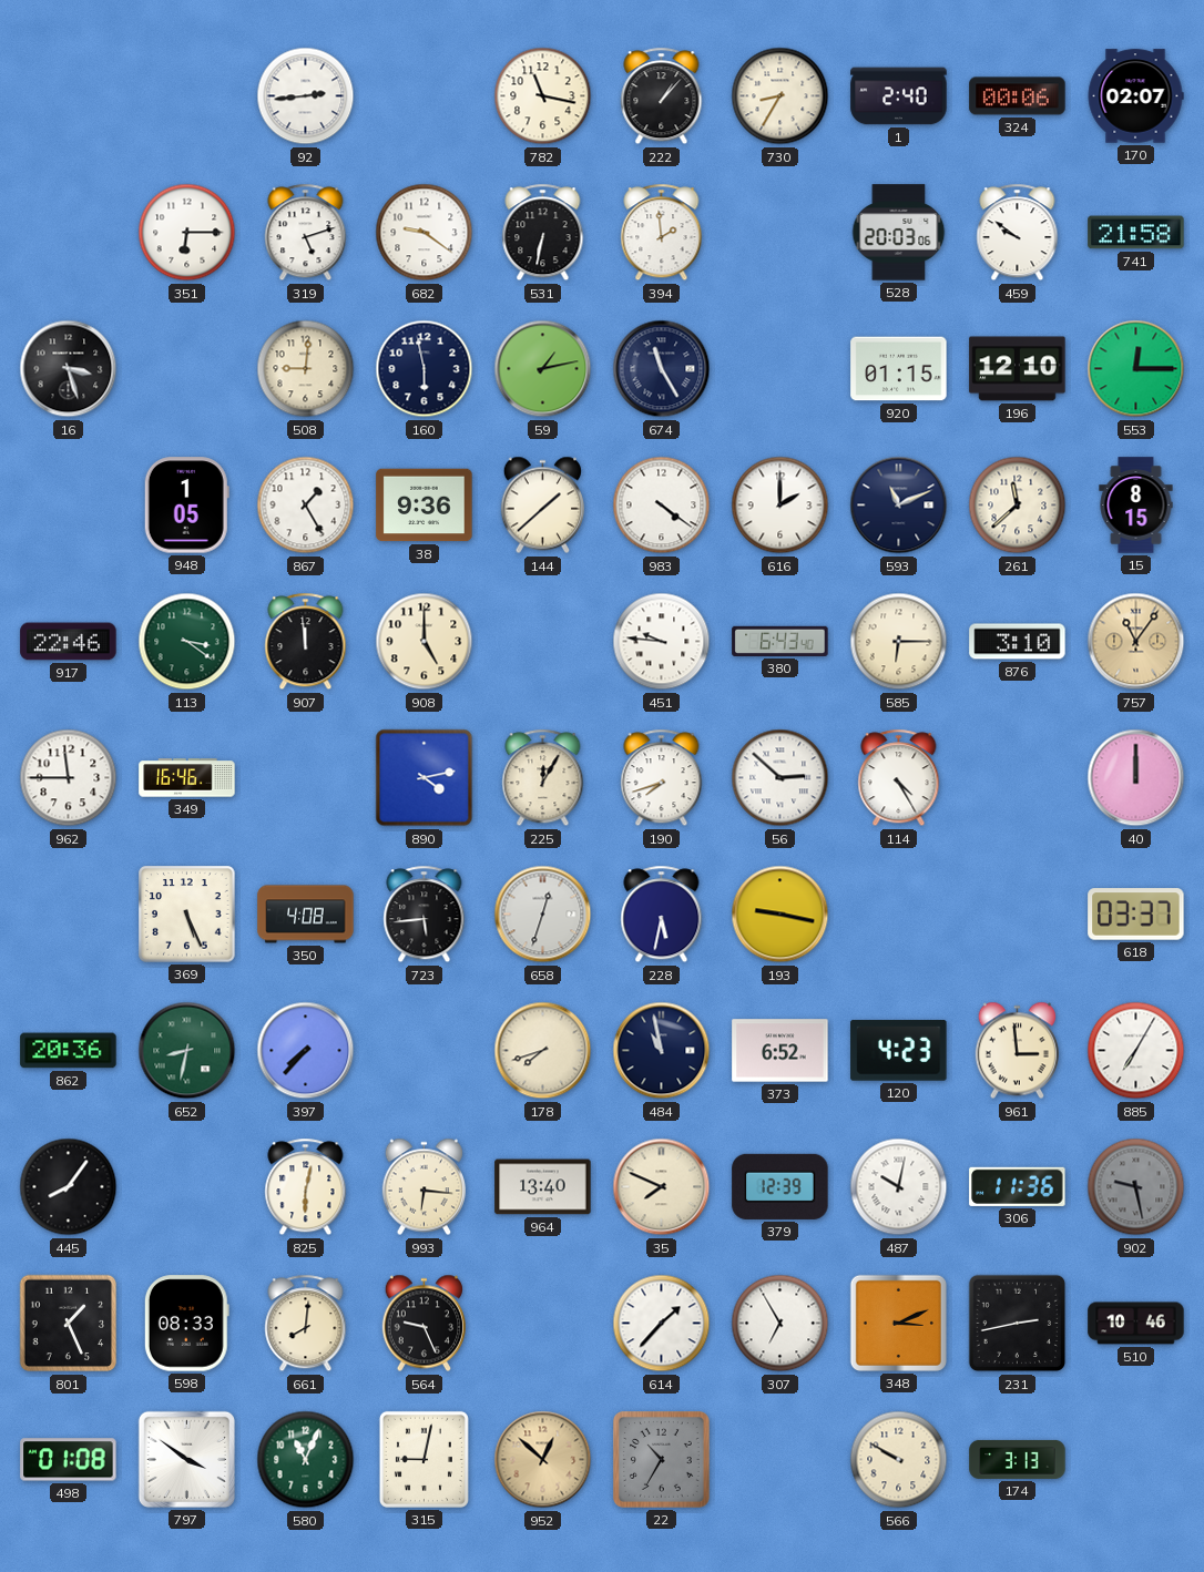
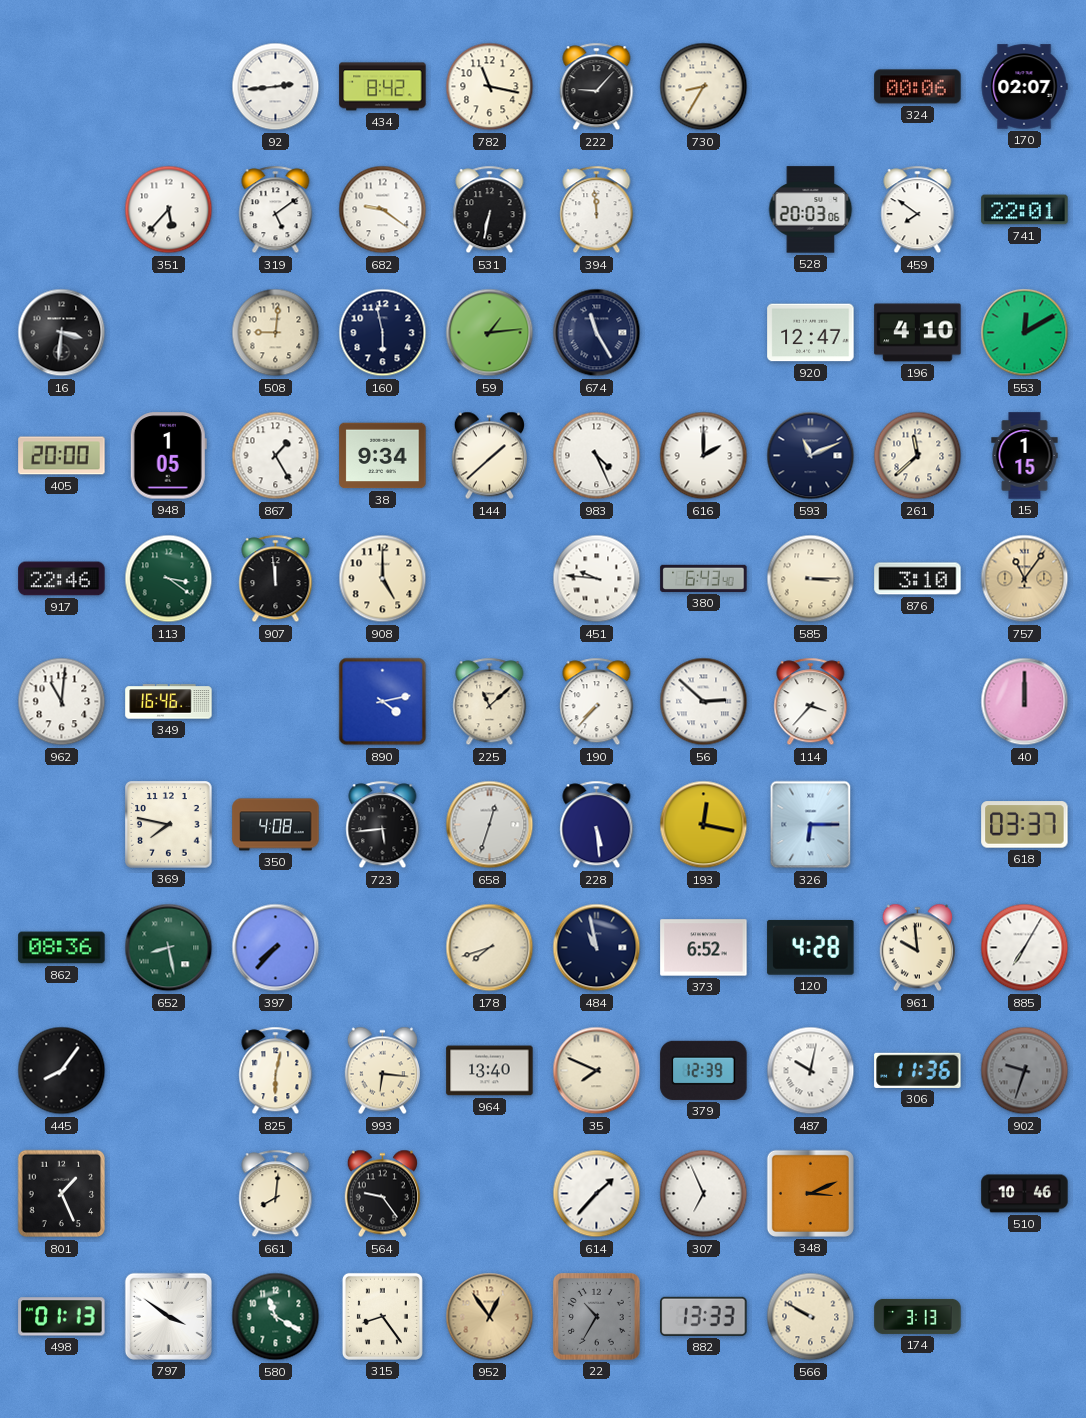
434: none -> 8:42
222: 1:07 -> 9:07
1: 2:40 -> none
351: 6:15 -> 5:37
319: 5:12 -> 5:09
394: 1:59 -> 11:59
459: 9:51 -> 7:51
741: 21:58 -> 22:01
16: 3:27 -> 3:31
59: 1:13 -> 1:14
920: 01:15 -> 12:47
196: 12:10 -> 4:10
553: 12:15 -> 12:10
405: none -> 20:00
38: 9:36 -> 9:34
983: 4:21 -> 4:26
15: 8:15 -> 1:15
585: 6:15 -> 3:15
962: 11:45 -> 11:01
225: 12:05 -> 11:08
190: 7:42 -> 7:37
114: 4:25 -> 3:37
369: 5:26 -> 7:47
228: 5:32 -> 5:29
193: 9:17 -> 12:17
326: none -> 6:15
862: 20:36 -> 08:36
652: 8:32 -> 8:28
120: 4:23 -> 4:28
961: 2:59 -> 9:59
902: 9:28 -> 9:33
598: 08:33 -> none
564: 9:26 -> 9:24
307: 6:55 -> 6:56
231: 2:43 -> none
498: 01:08 -> 01:13
580: 11:04 -> 11:20
315: 9:02 -> 8:24
952: 12:52 -> 12:54
882: none -> 13:33
